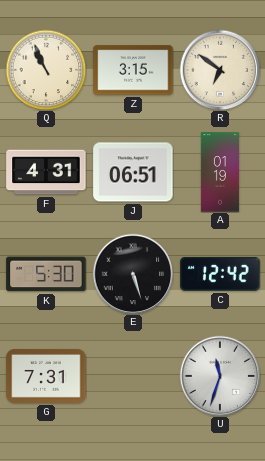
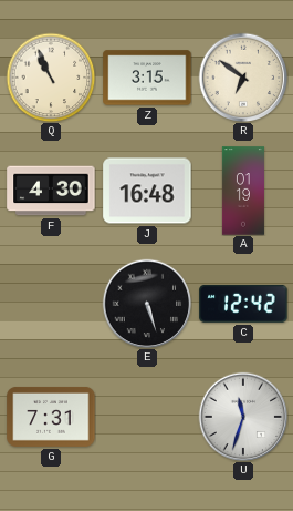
F: 4:31 -> 4:30
J: 06:51 -> 16:48
K: 5:30 -> none
